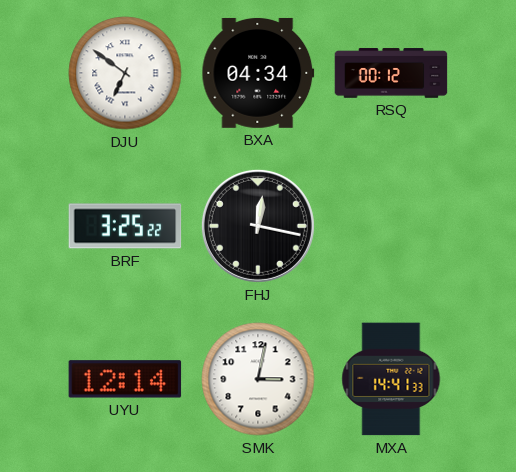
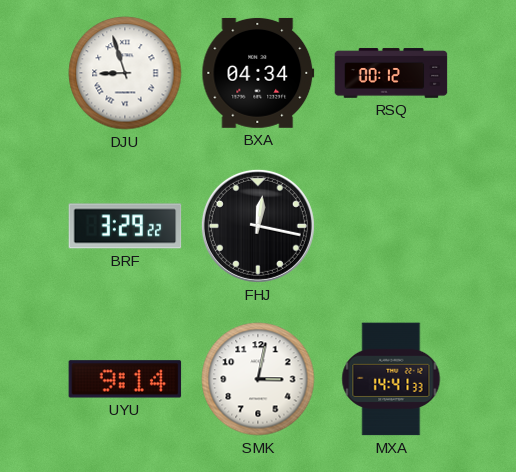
DJU: 6:51 -> 8:57
BRF: 3:25 -> 3:29
UYU: 12:14 -> 9:14
